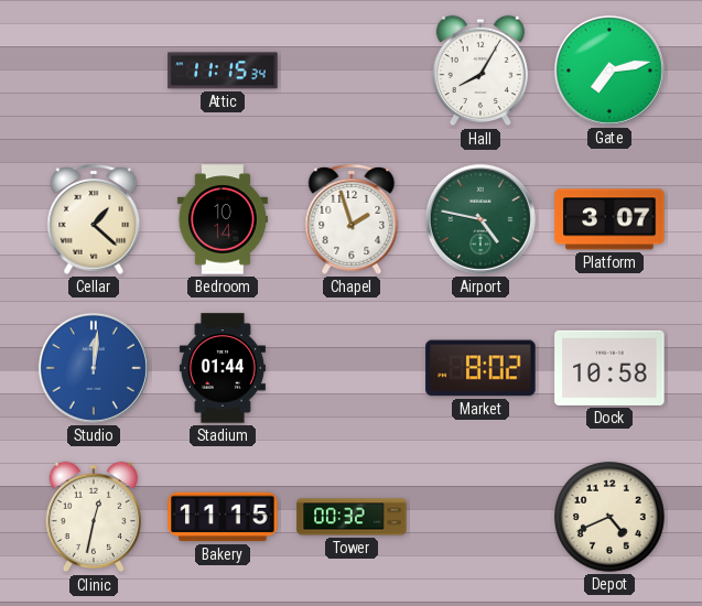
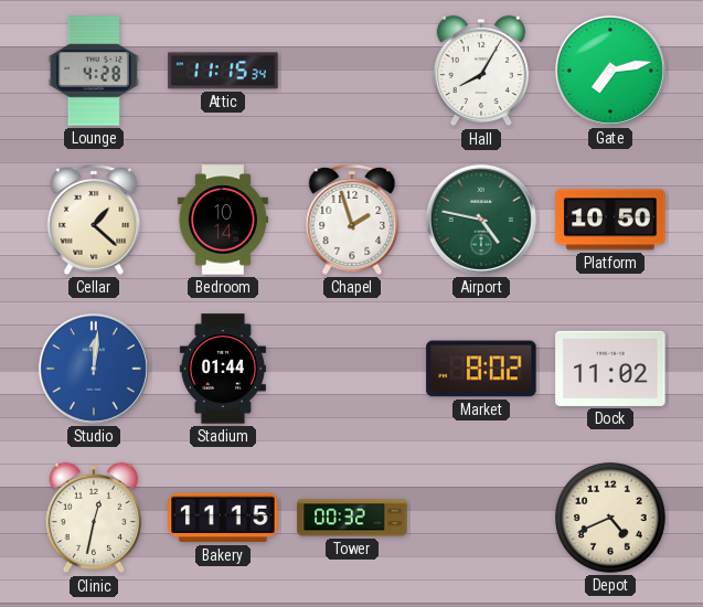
Lounge: none -> 4:28
Platform: 3:07 -> 10:50
Dock: 10:58 -> 11:02
